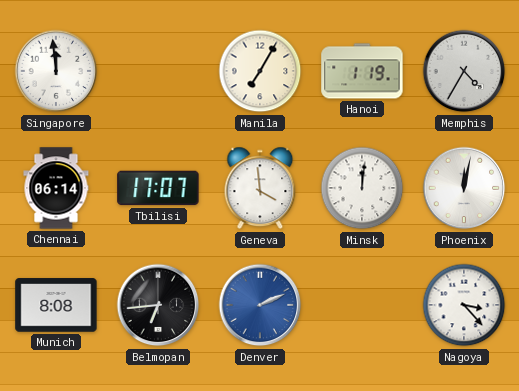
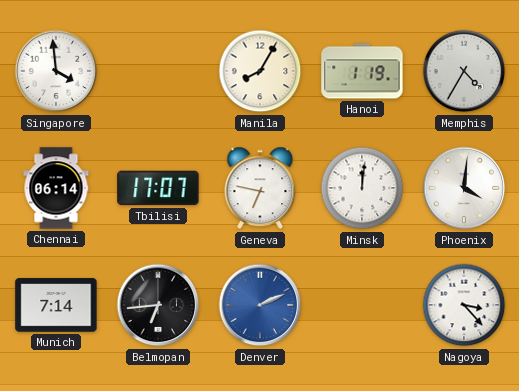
Singapore: 11:59 -> 3:59
Manila: 7:05 -> 8:05
Geneva: 3:59 -> 6:47
Phoenix: 12:02 -> 4:01
Munich: 8:08 -> 7:14
